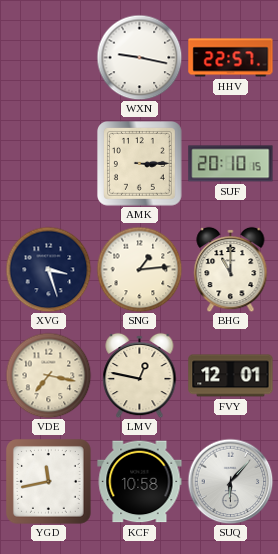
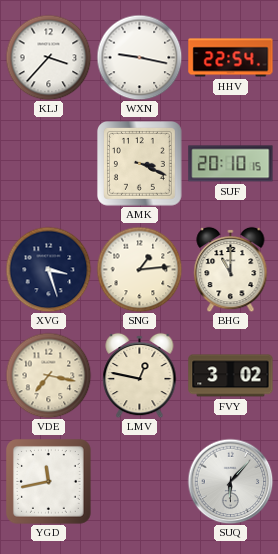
KLJ: none -> 3:37
HHV: 22:57 -> 22:54
AMK: 3:15 -> 3:19
FVY: 12:01 -> 3:02
KCF: 10:58 -> none
